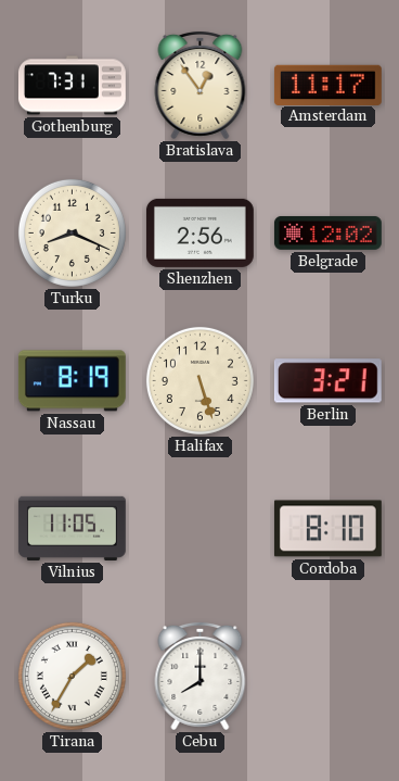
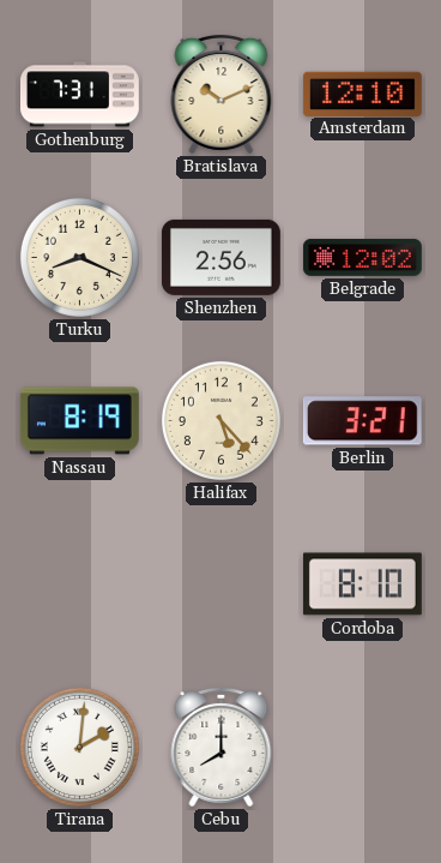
Bratislava: 12:54 -> 10:11
Amsterdam: 11:17 -> 12:10
Halifax: 5:27 -> 5:23
Vilnius: 11:05 -> none
Tirana: 1:35 -> 2:01
